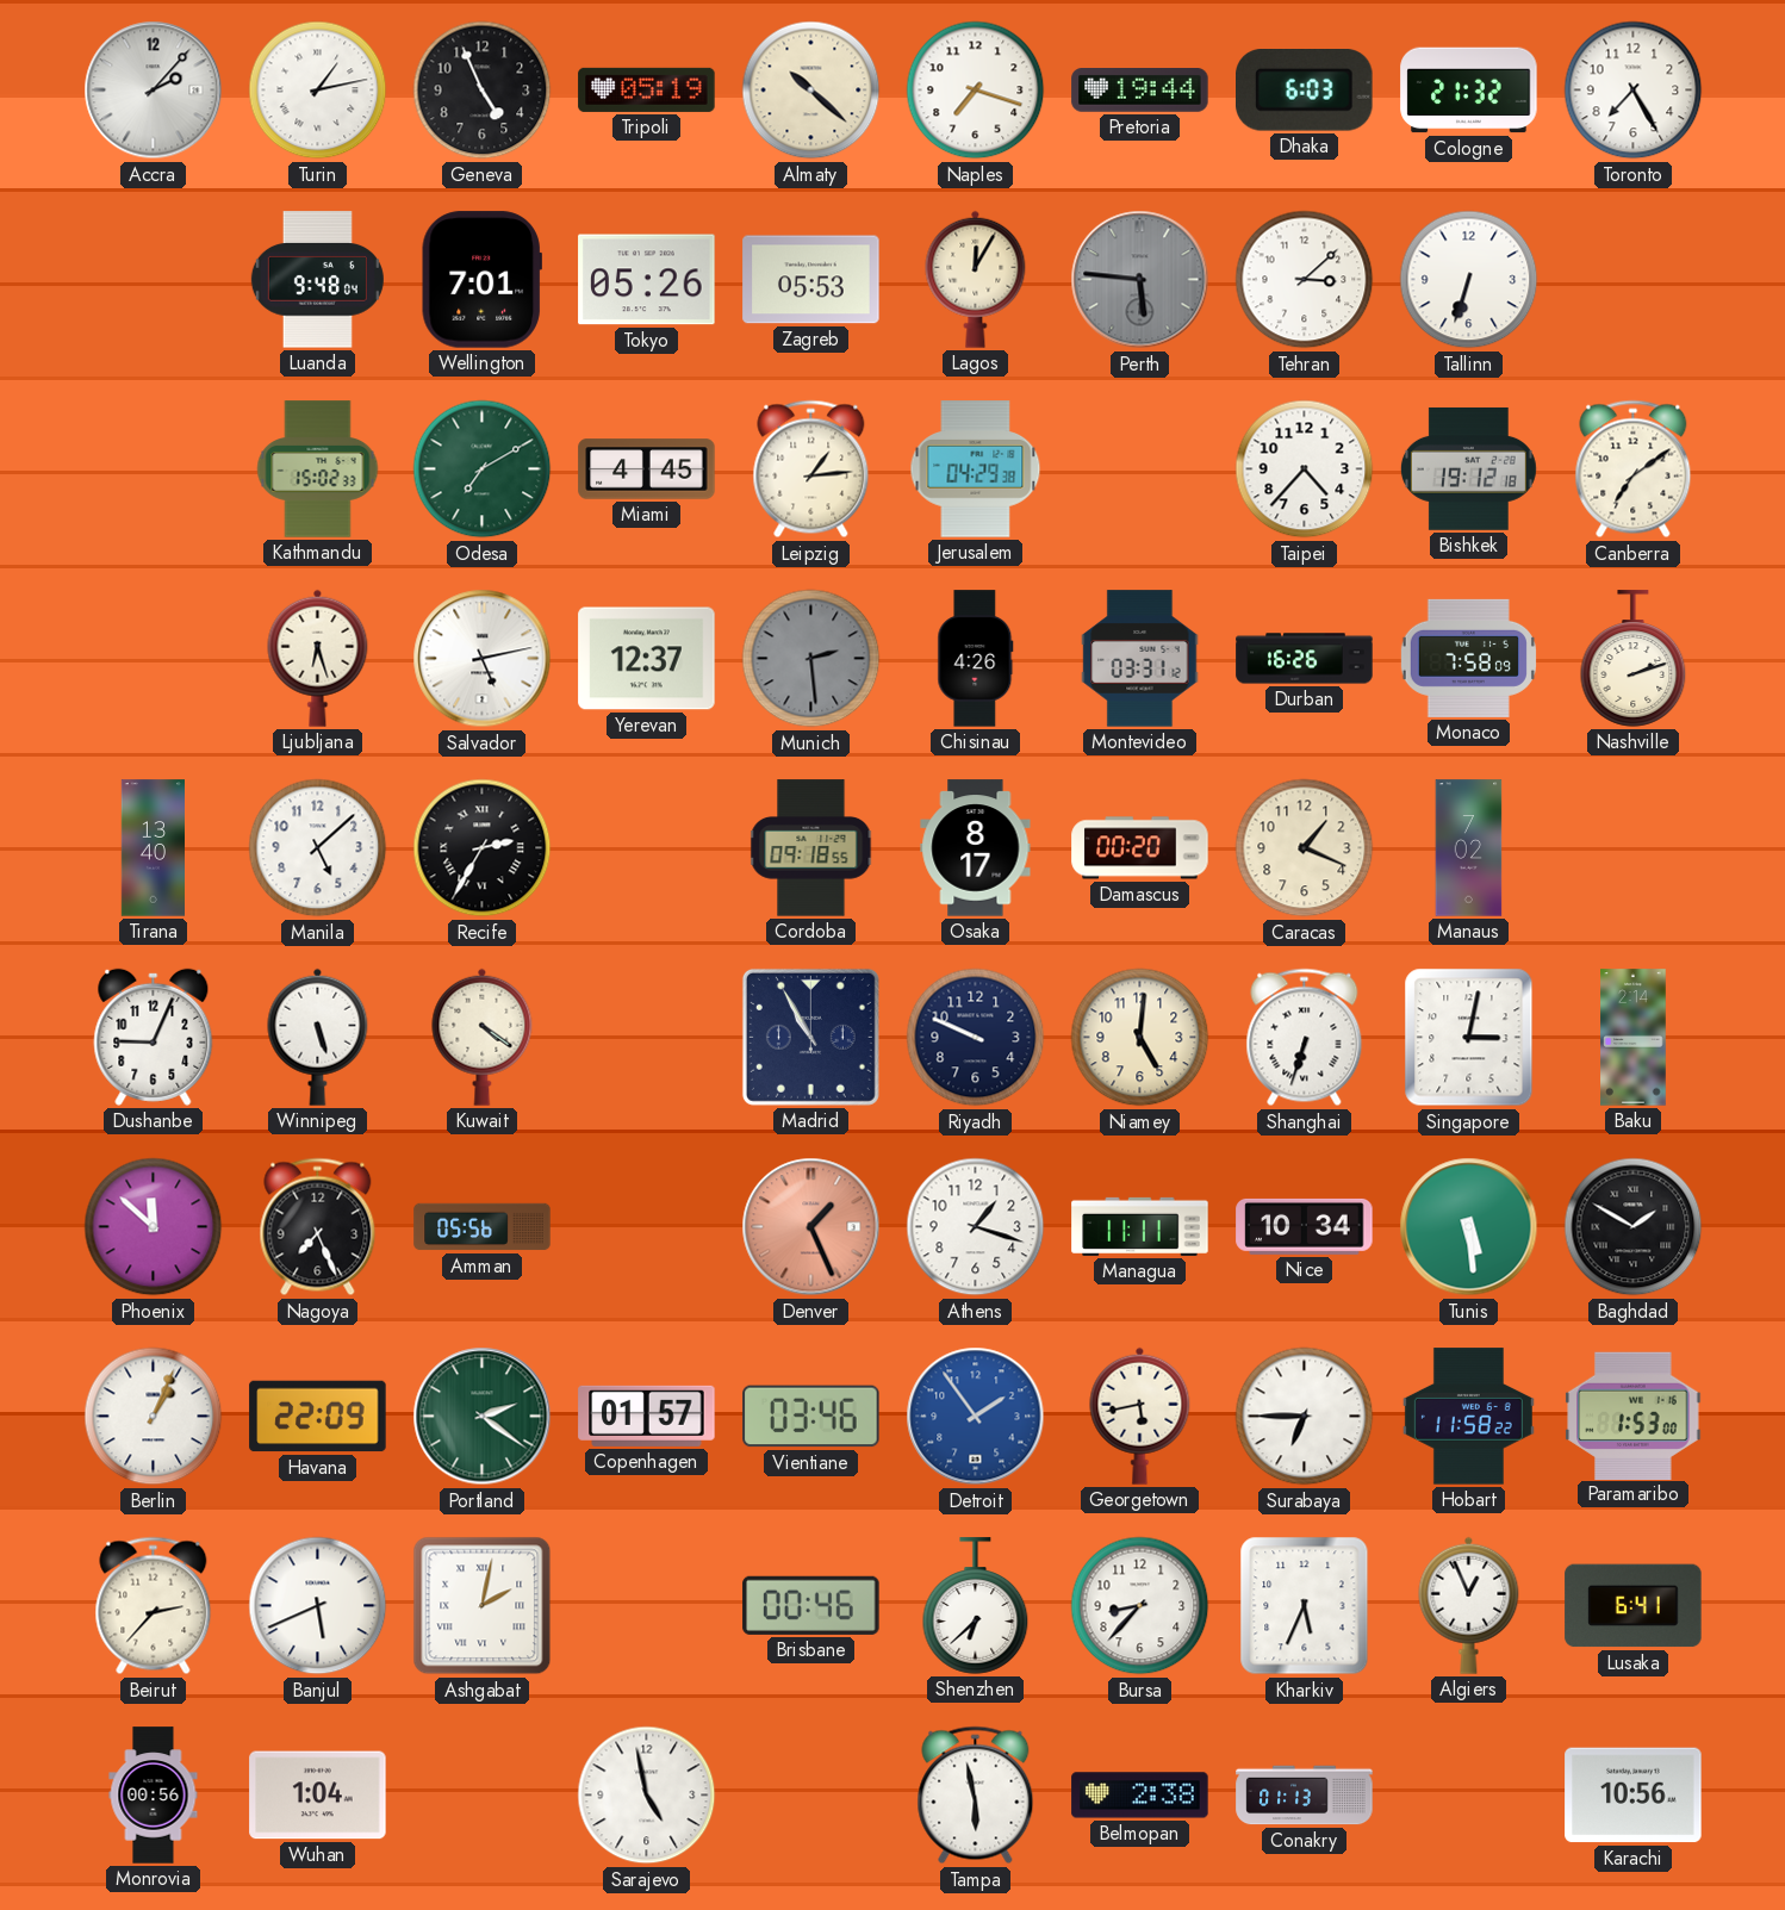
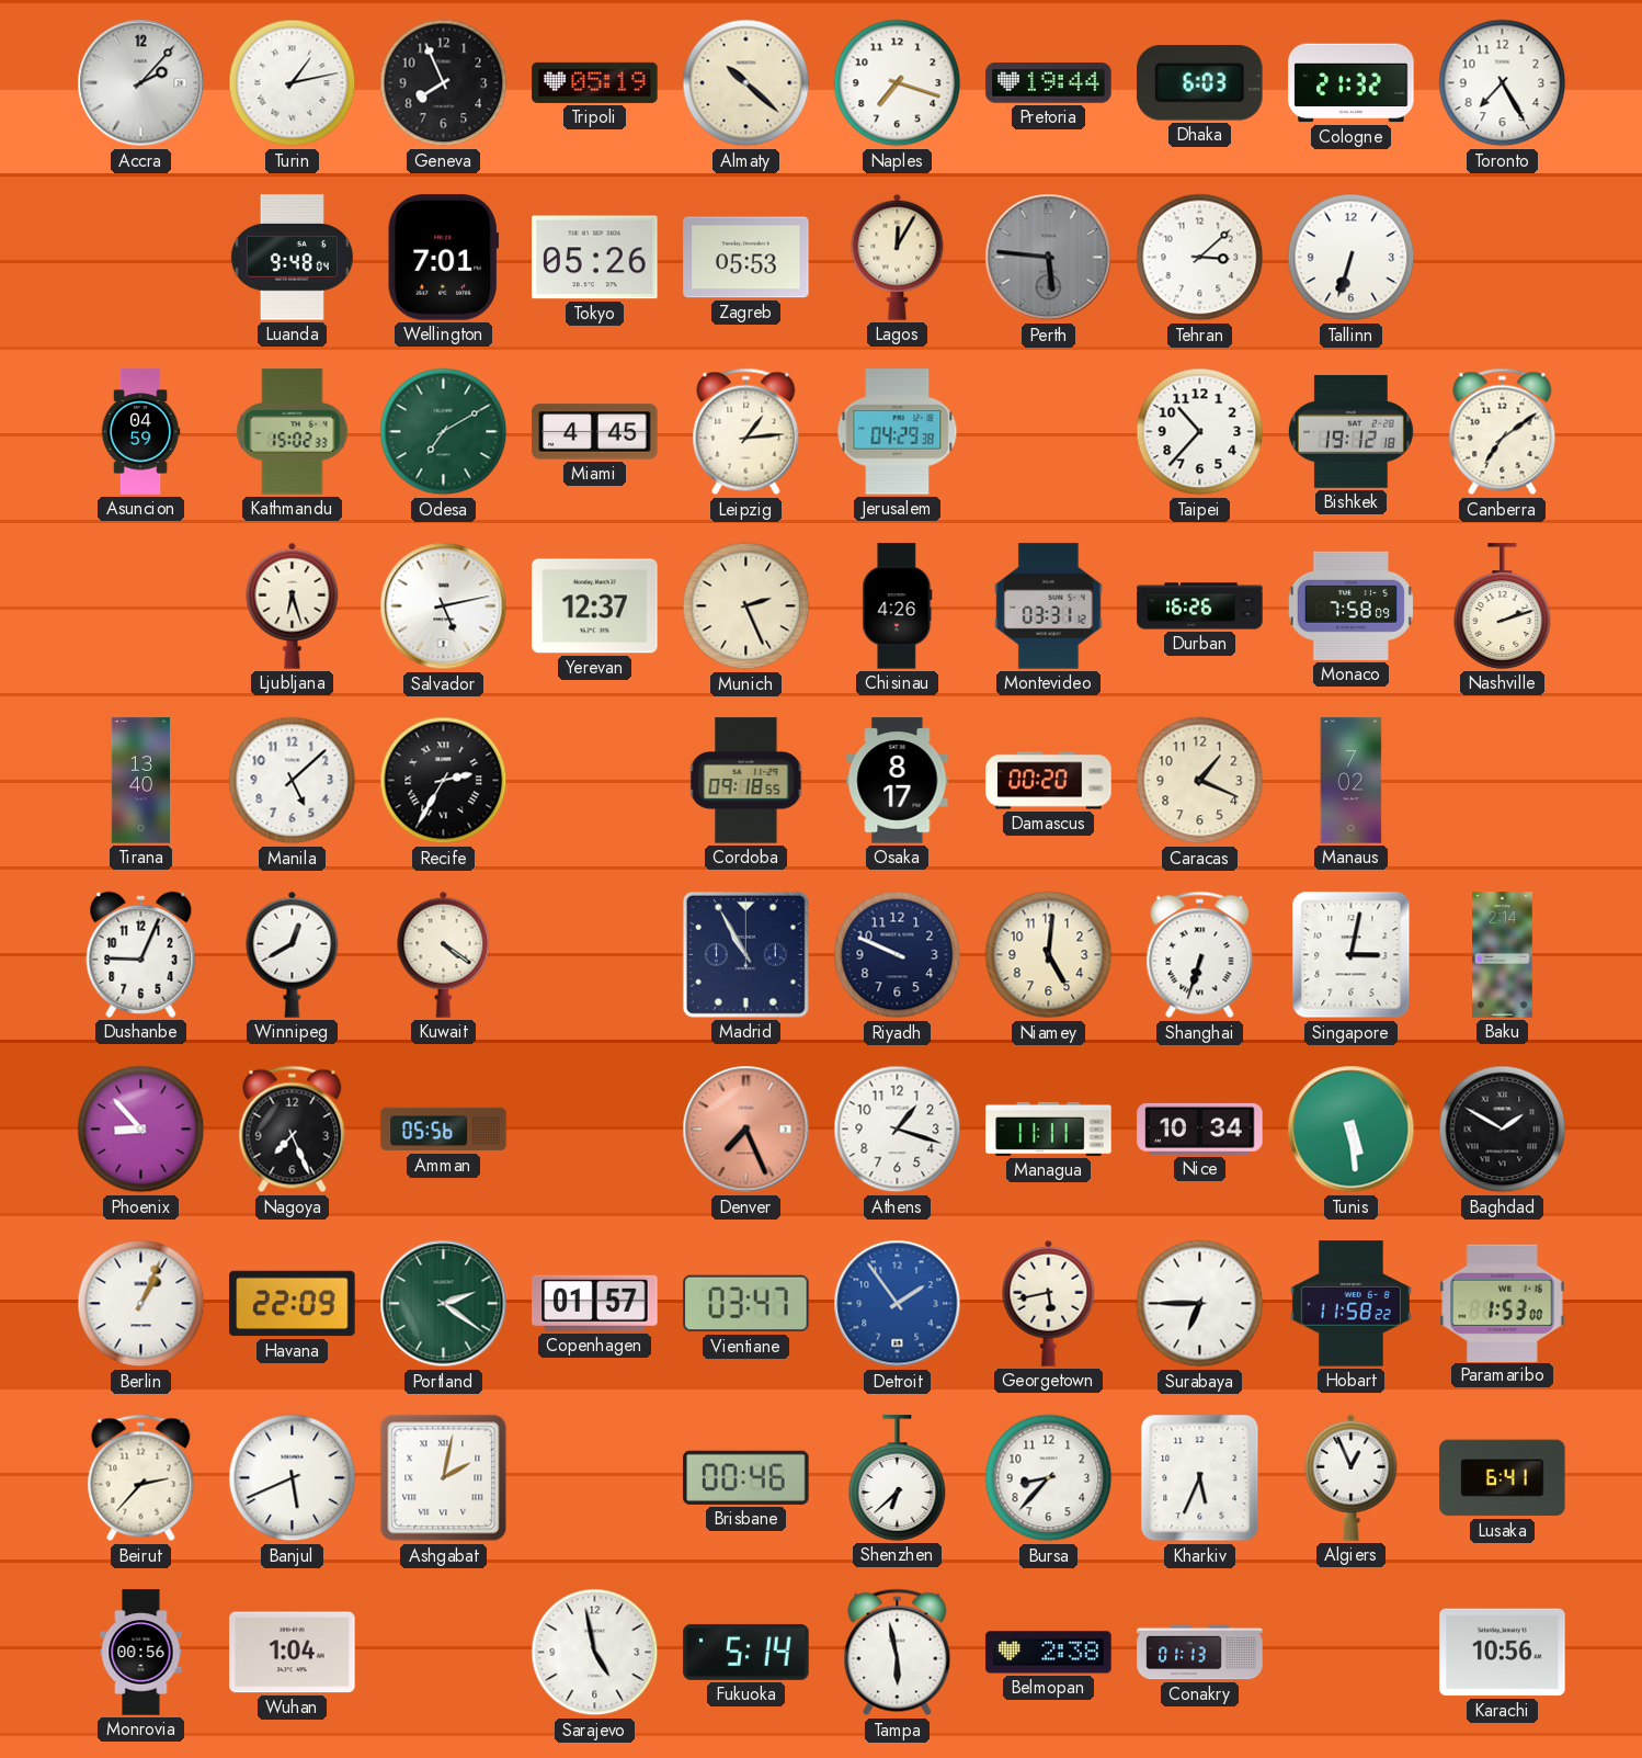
Geneva: 4:56 -> 7:56
Asuncion: none -> 04:59
Taipei: 4:37 -> 10:37
Munich: 2:29 -> 2:26
Munich dial: grey -> cream
Winnipeg: 5:27 -> 12:40
Phoenix: 11:52 -> 8:53
Denver: 1:26 -> 7:26
Vientiane: 03:46 -> 03:47
Fukuoka: none -> 5:14
